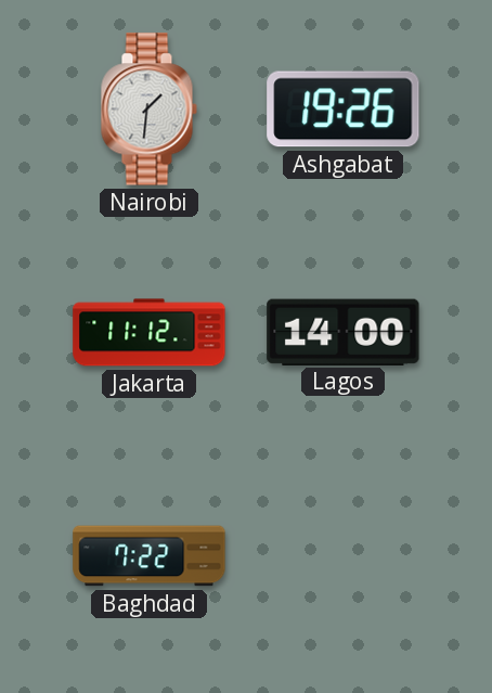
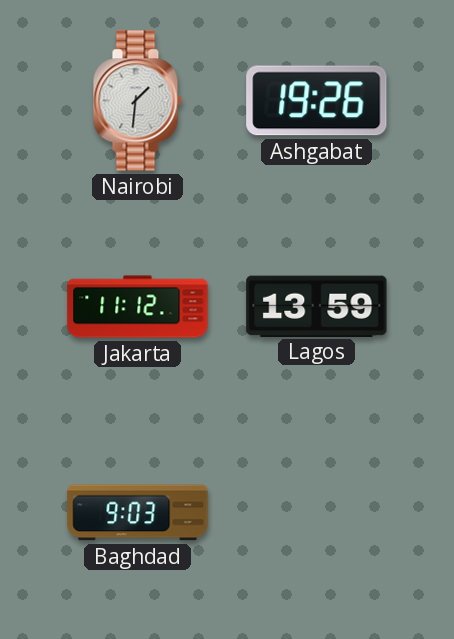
Lagos: 14:00 -> 13:59
Baghdad: 7:22 -> 9:03
